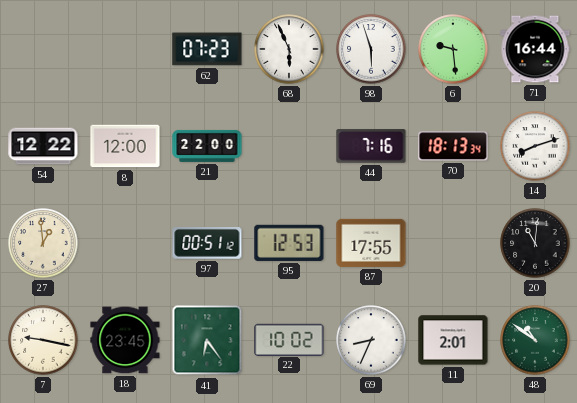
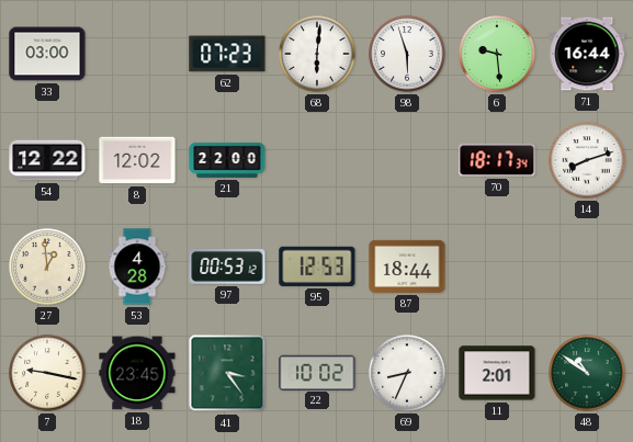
33: none -> 03:00
68: 5:56 -> 6:01
8: 12:00 -> 12:02
44: 7:16 -> none
70: 18:13 -> 18:17
53: none -> 4:28
97: 00:51 -> 00:53
87: 17:55 -> 18:44
20: 11:01 -> none
41: 6:24 -> 3:24
